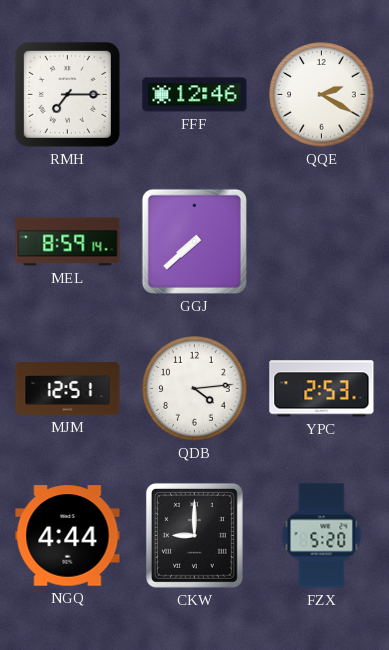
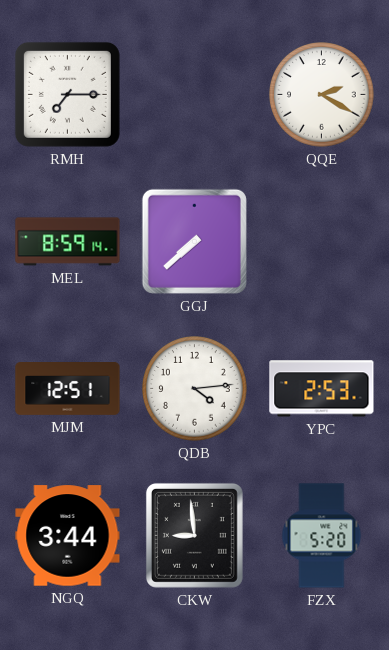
FFF: 12:46 -> none
NGQ: 4:44 -> 3:44
CKW: 9:00 -> 8:59
